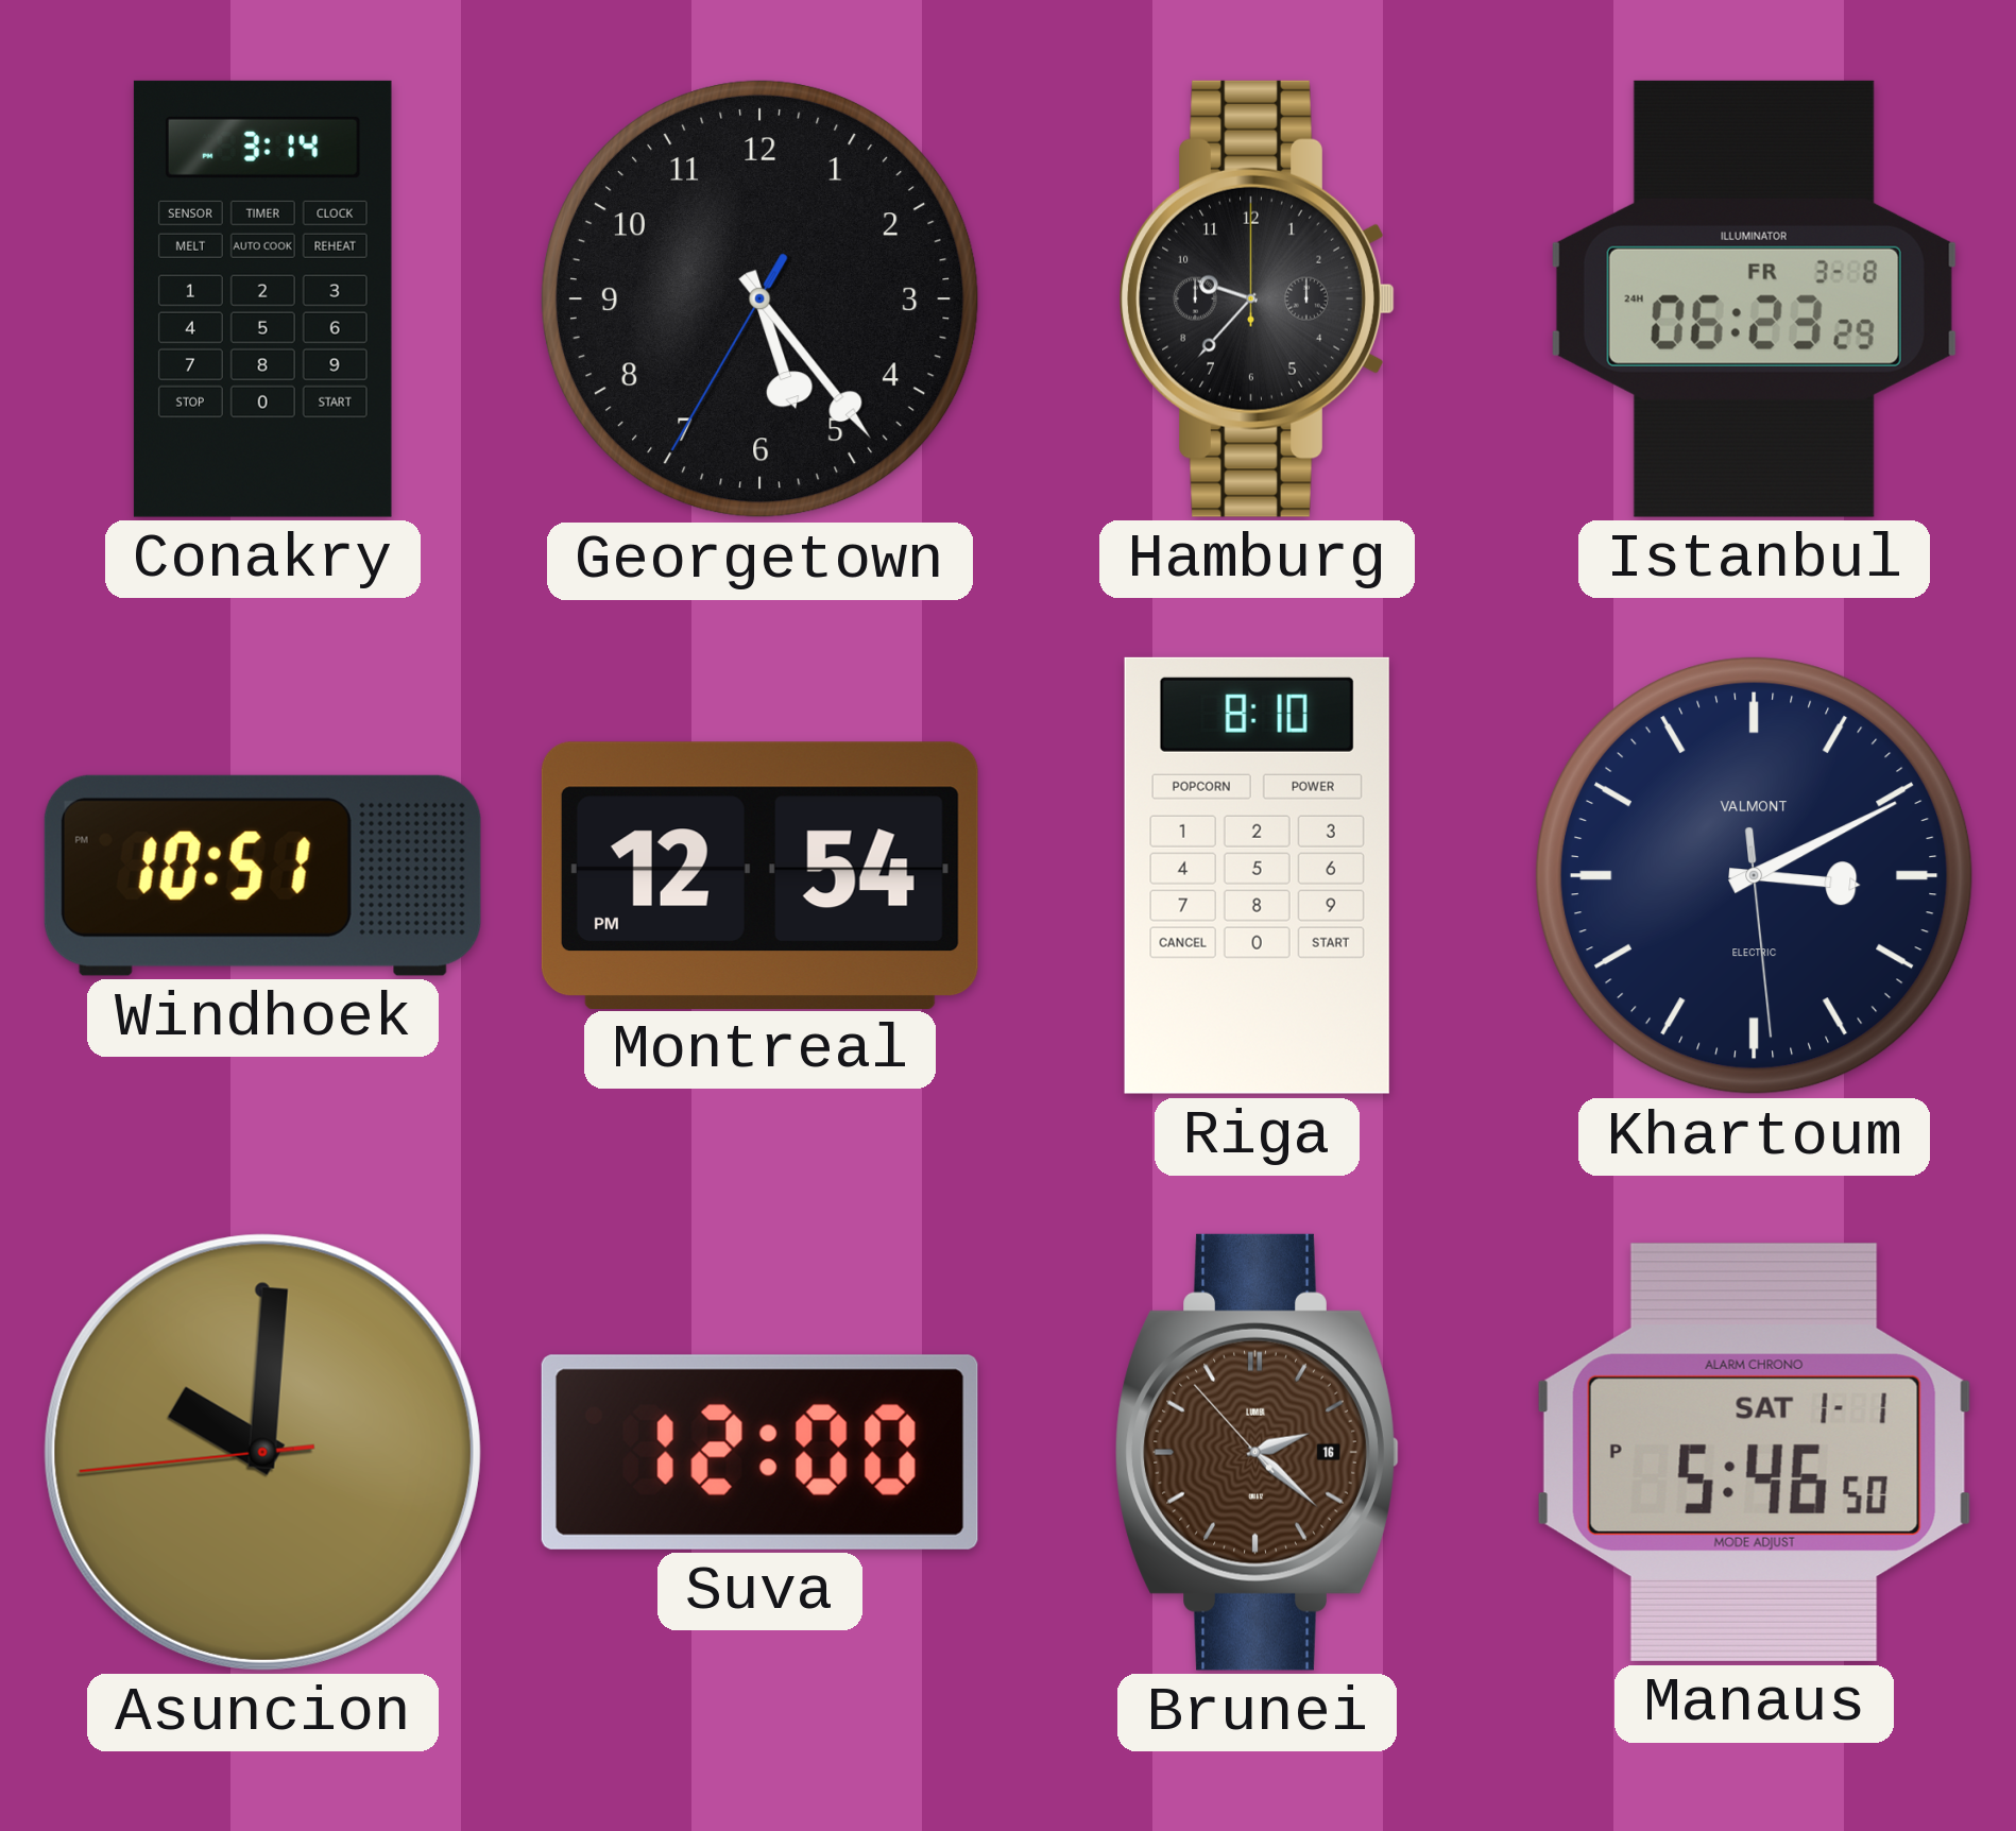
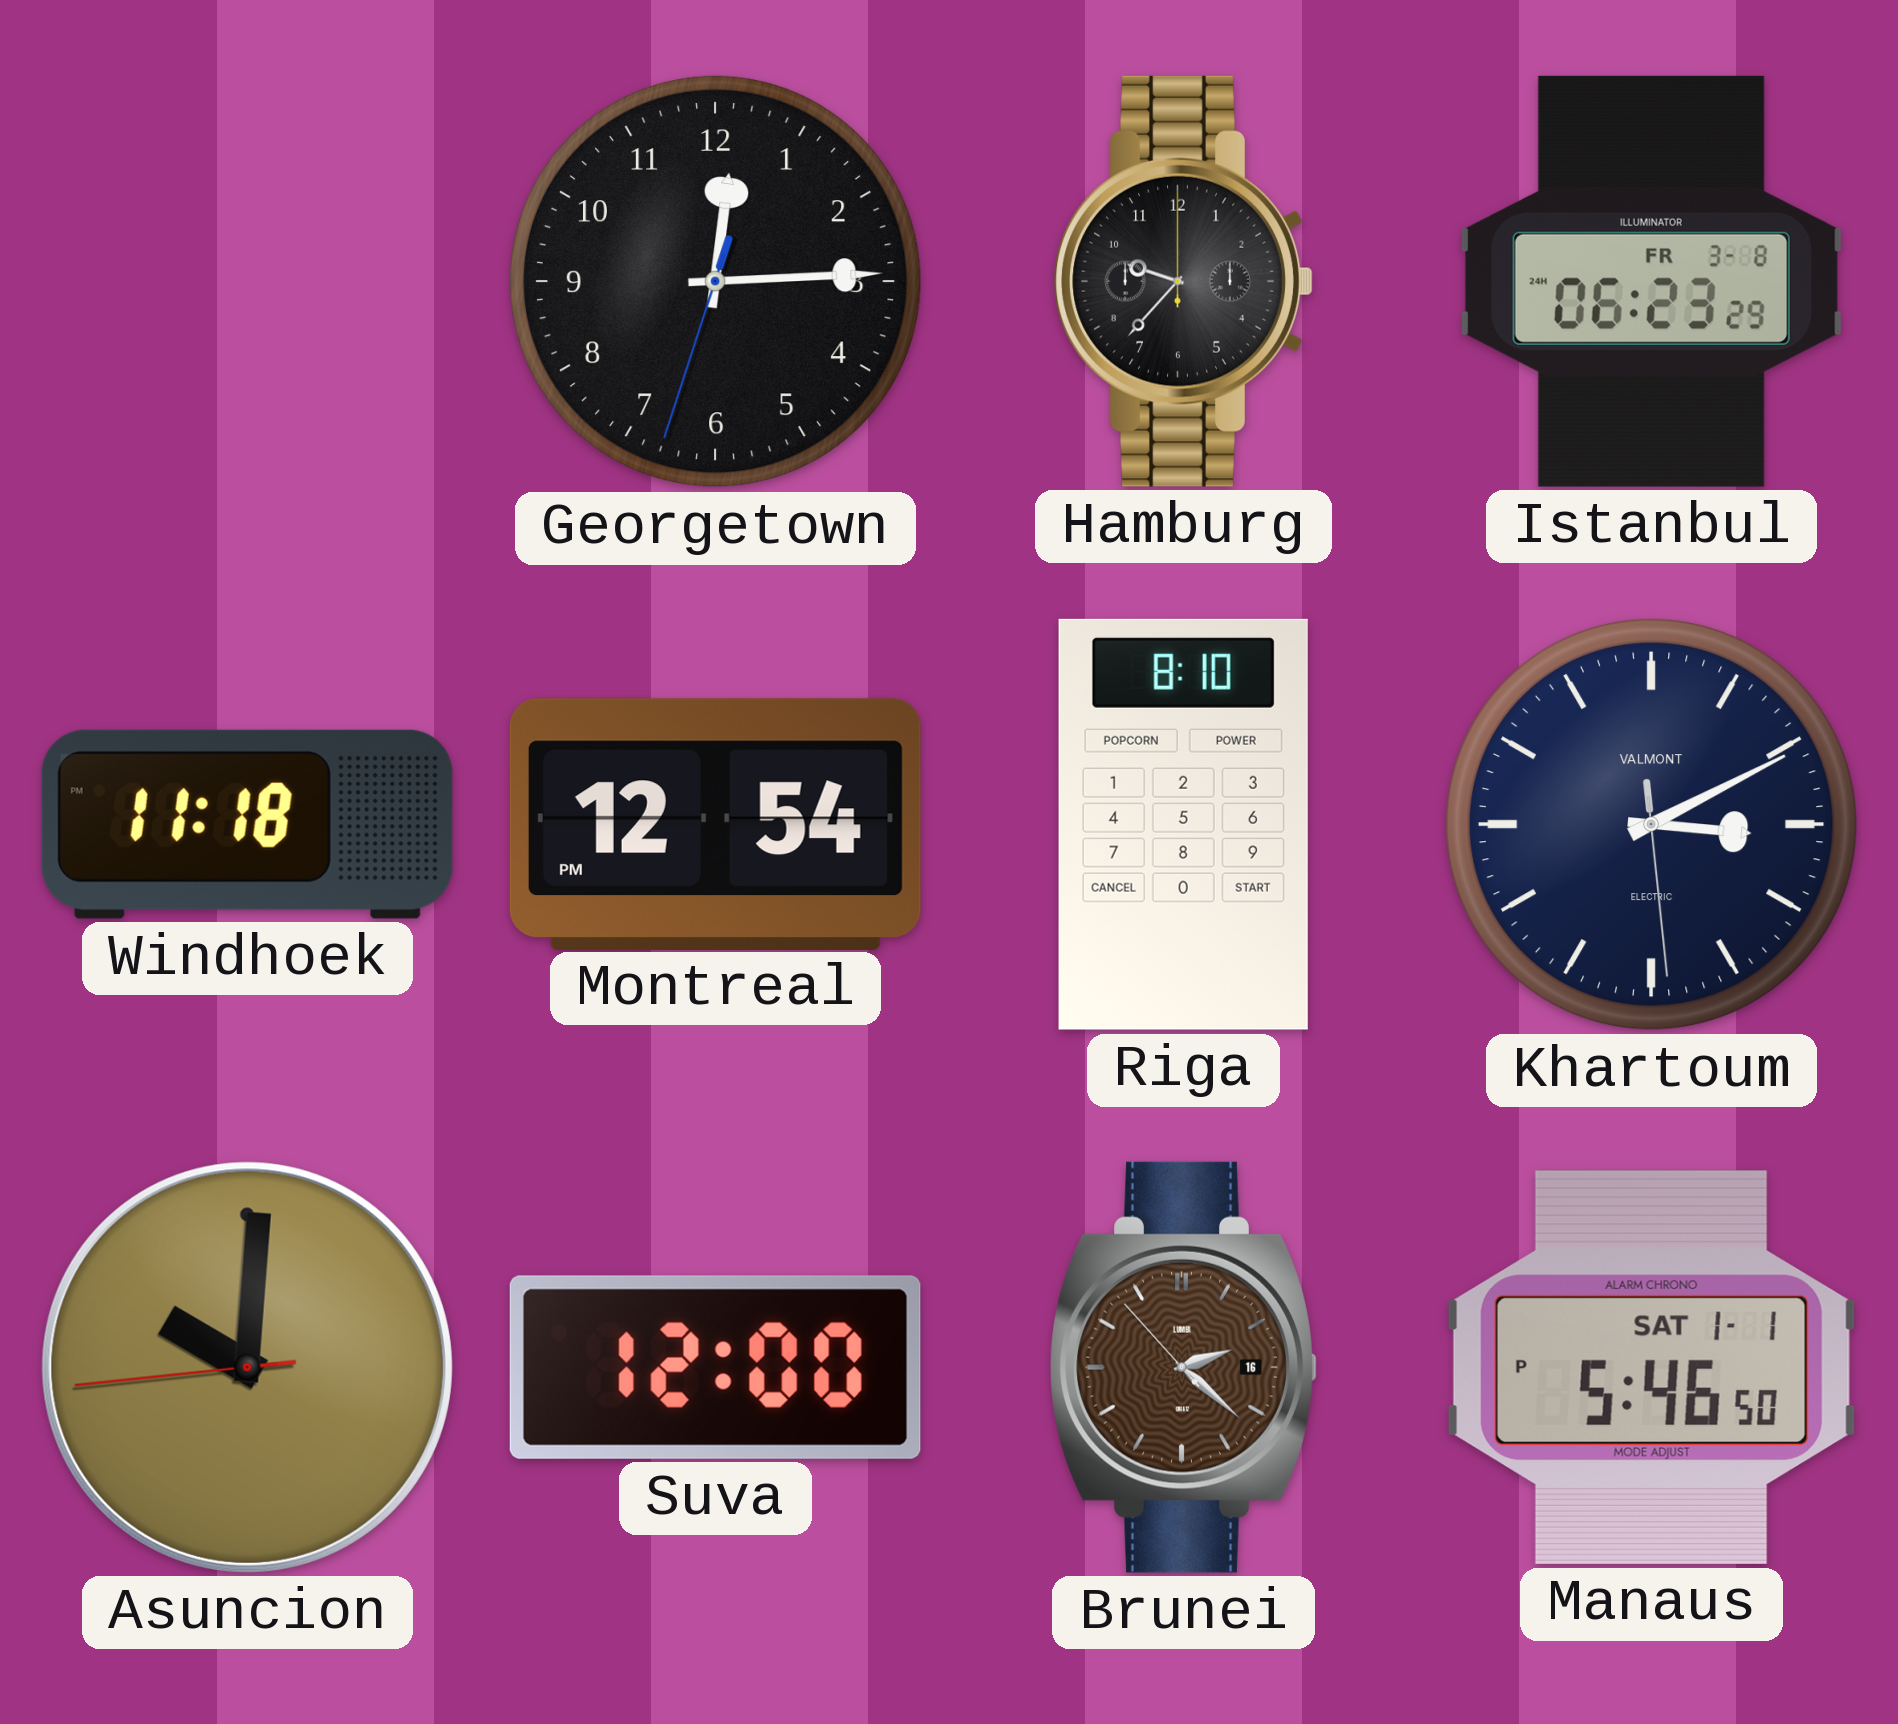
Conakry: 3:14 -> none
Georgetown: 5:23 -> 12:14
Windhoek: 10:51 -> 11:18
